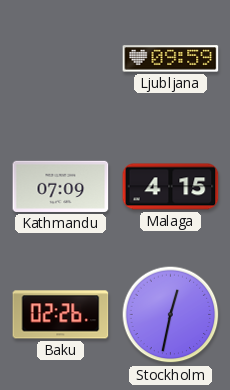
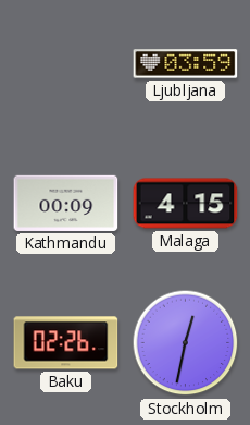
Ljubljana: 09:59 -> 03:59
Kathmandu: 07:09 -> 00:09
